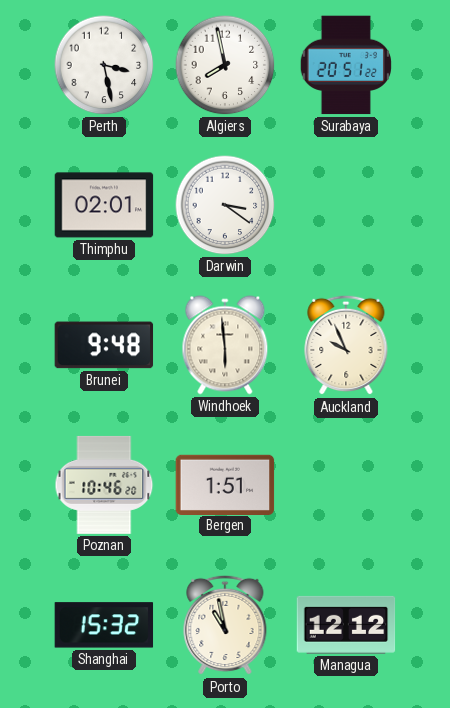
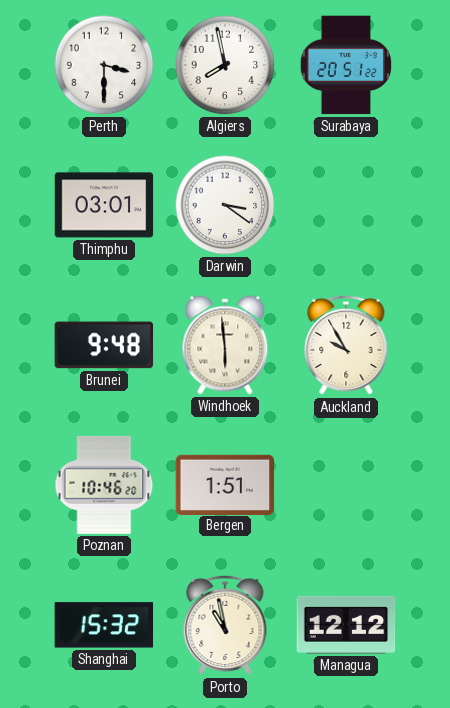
Perth: 3:28 -> 3:30
Thimphu: 02:01 -> 03:01
Auckland: 9:56 -> 9:55
